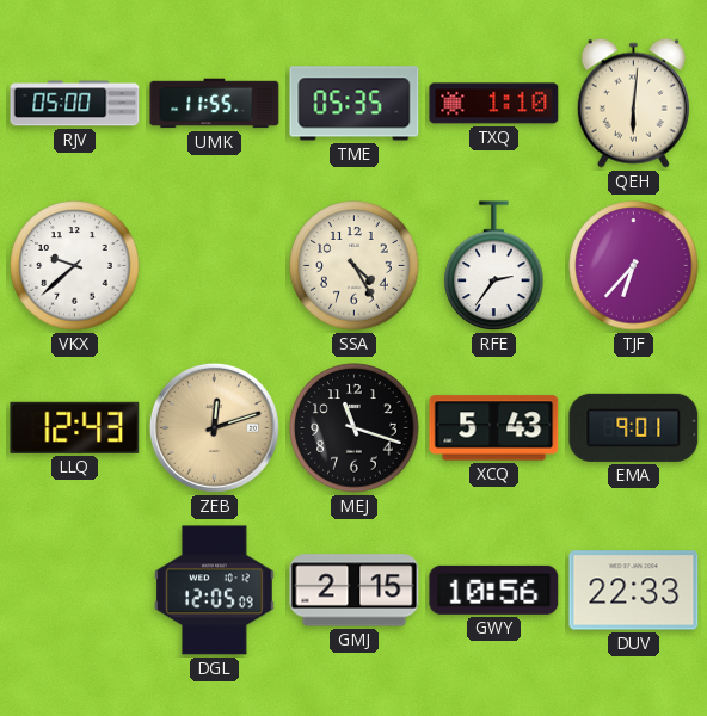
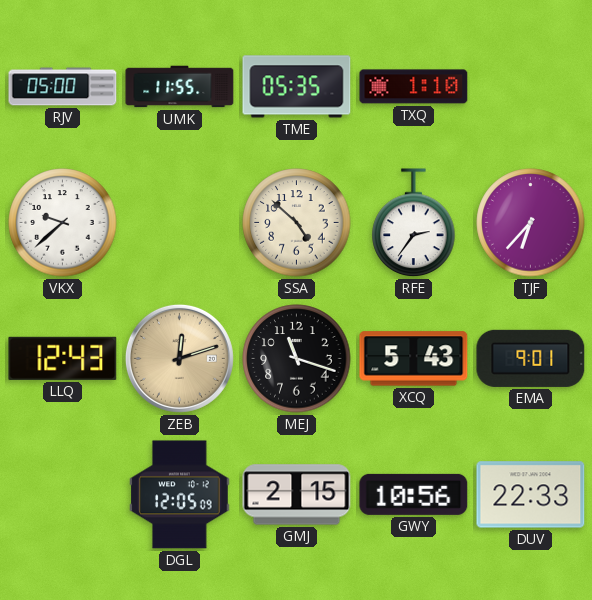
QEH: 6:01 -> none
SSA: 4:25 -> 4:52
